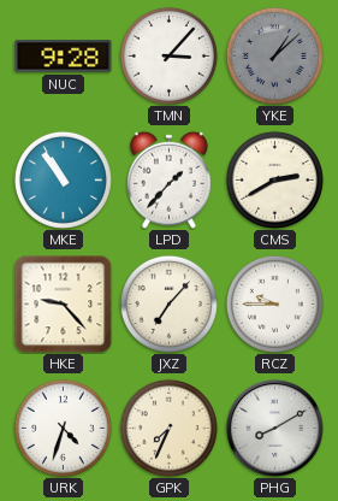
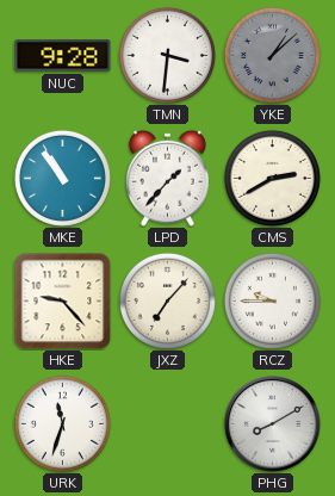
TMN: 3:07 -> 3:31
URK: 4:33 -> 11:33
GPK: 7:34 -> none
